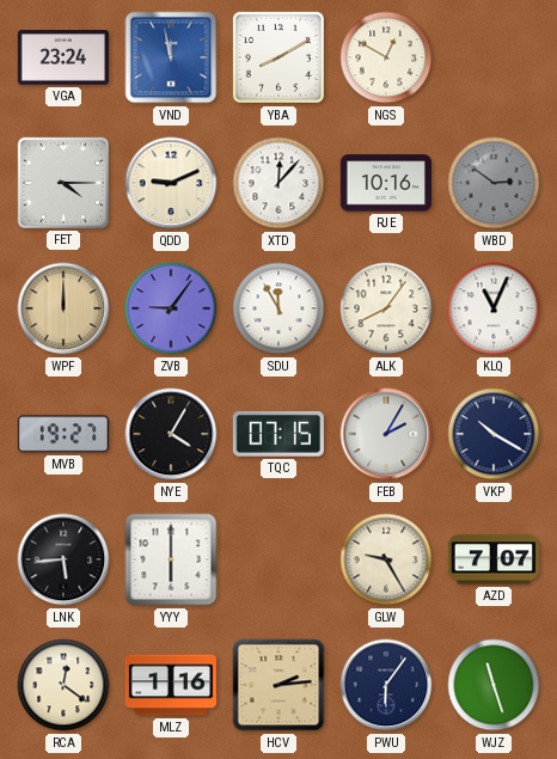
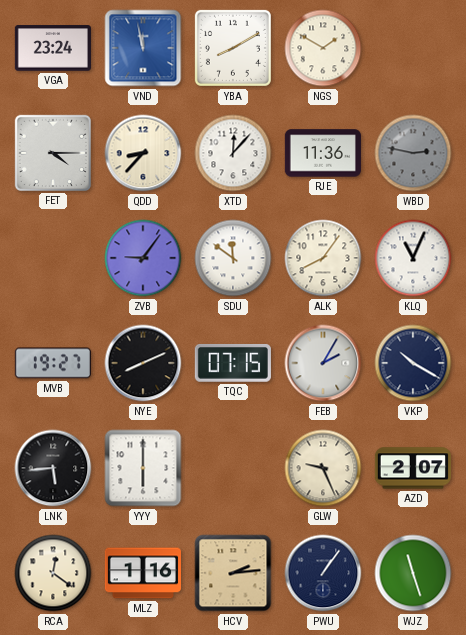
NGS: 12:50 -> 1:50
QDD: 9:11 -> 8:37
RJE: 10:16 -> 11:36
WBD: 2:51 -> 2:47
WPF: 12:00 -> none
SDU: 11:55 -> 11:51
NYE: 4:05 -> 8:11
GLW: 9:25 -> 9:26
AZD: 7:07 -> 2:07
PWU: 6:06 -> 1:06
